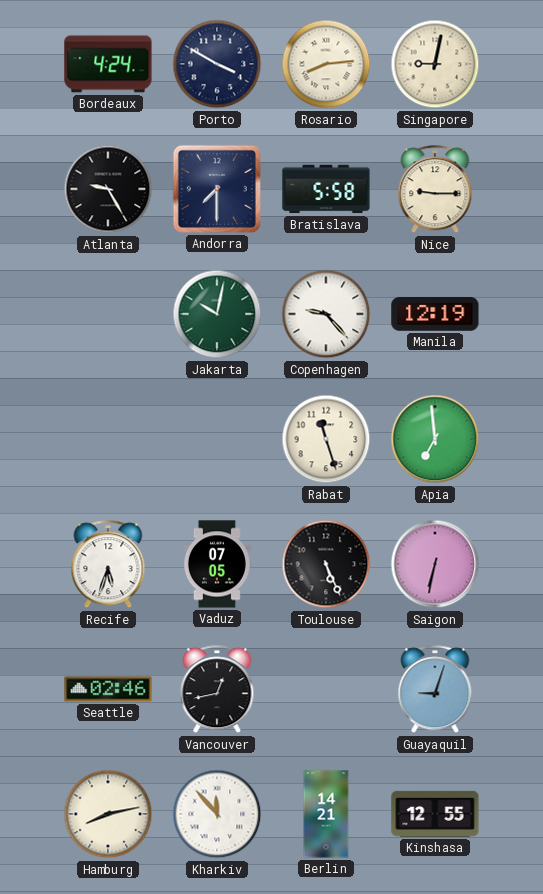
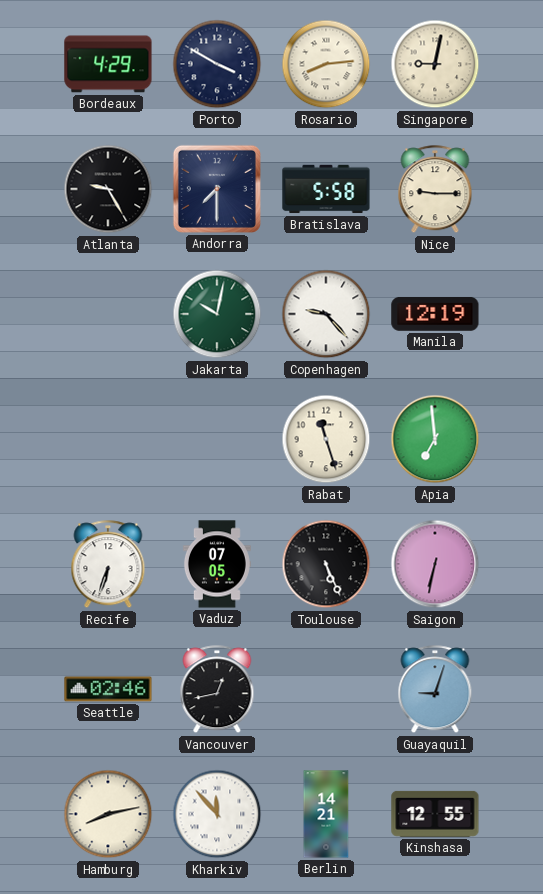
Bordeaux: 4:24 -> 4:29
Recife: 5:33 -> 6:33
